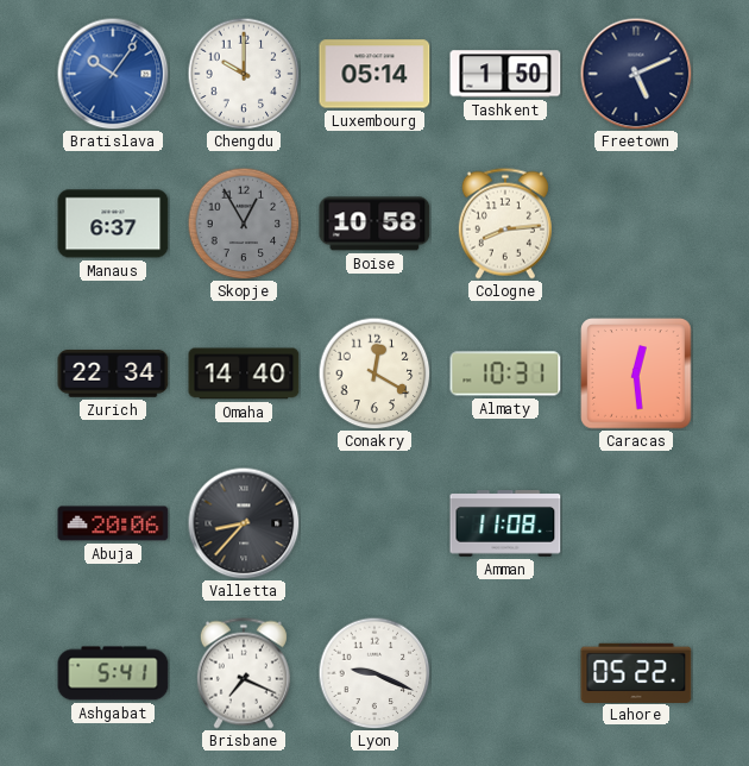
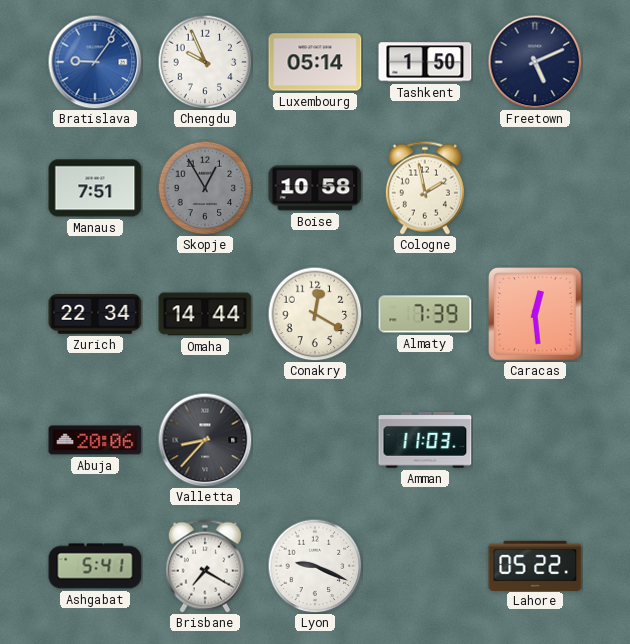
Bratislava: 10:06 -> 9:06
Chengdu: 10:00 -> 9:56
Manaus: 6:37 -> 7:51
Cologne: 8:14 -> 1:58
Omaha: 14:40 -> 14:44
Almaty: 10:31 -> 7:39
Amman: 11:08 -> 11:03
Brisbane: 7:19 -> 7:20
